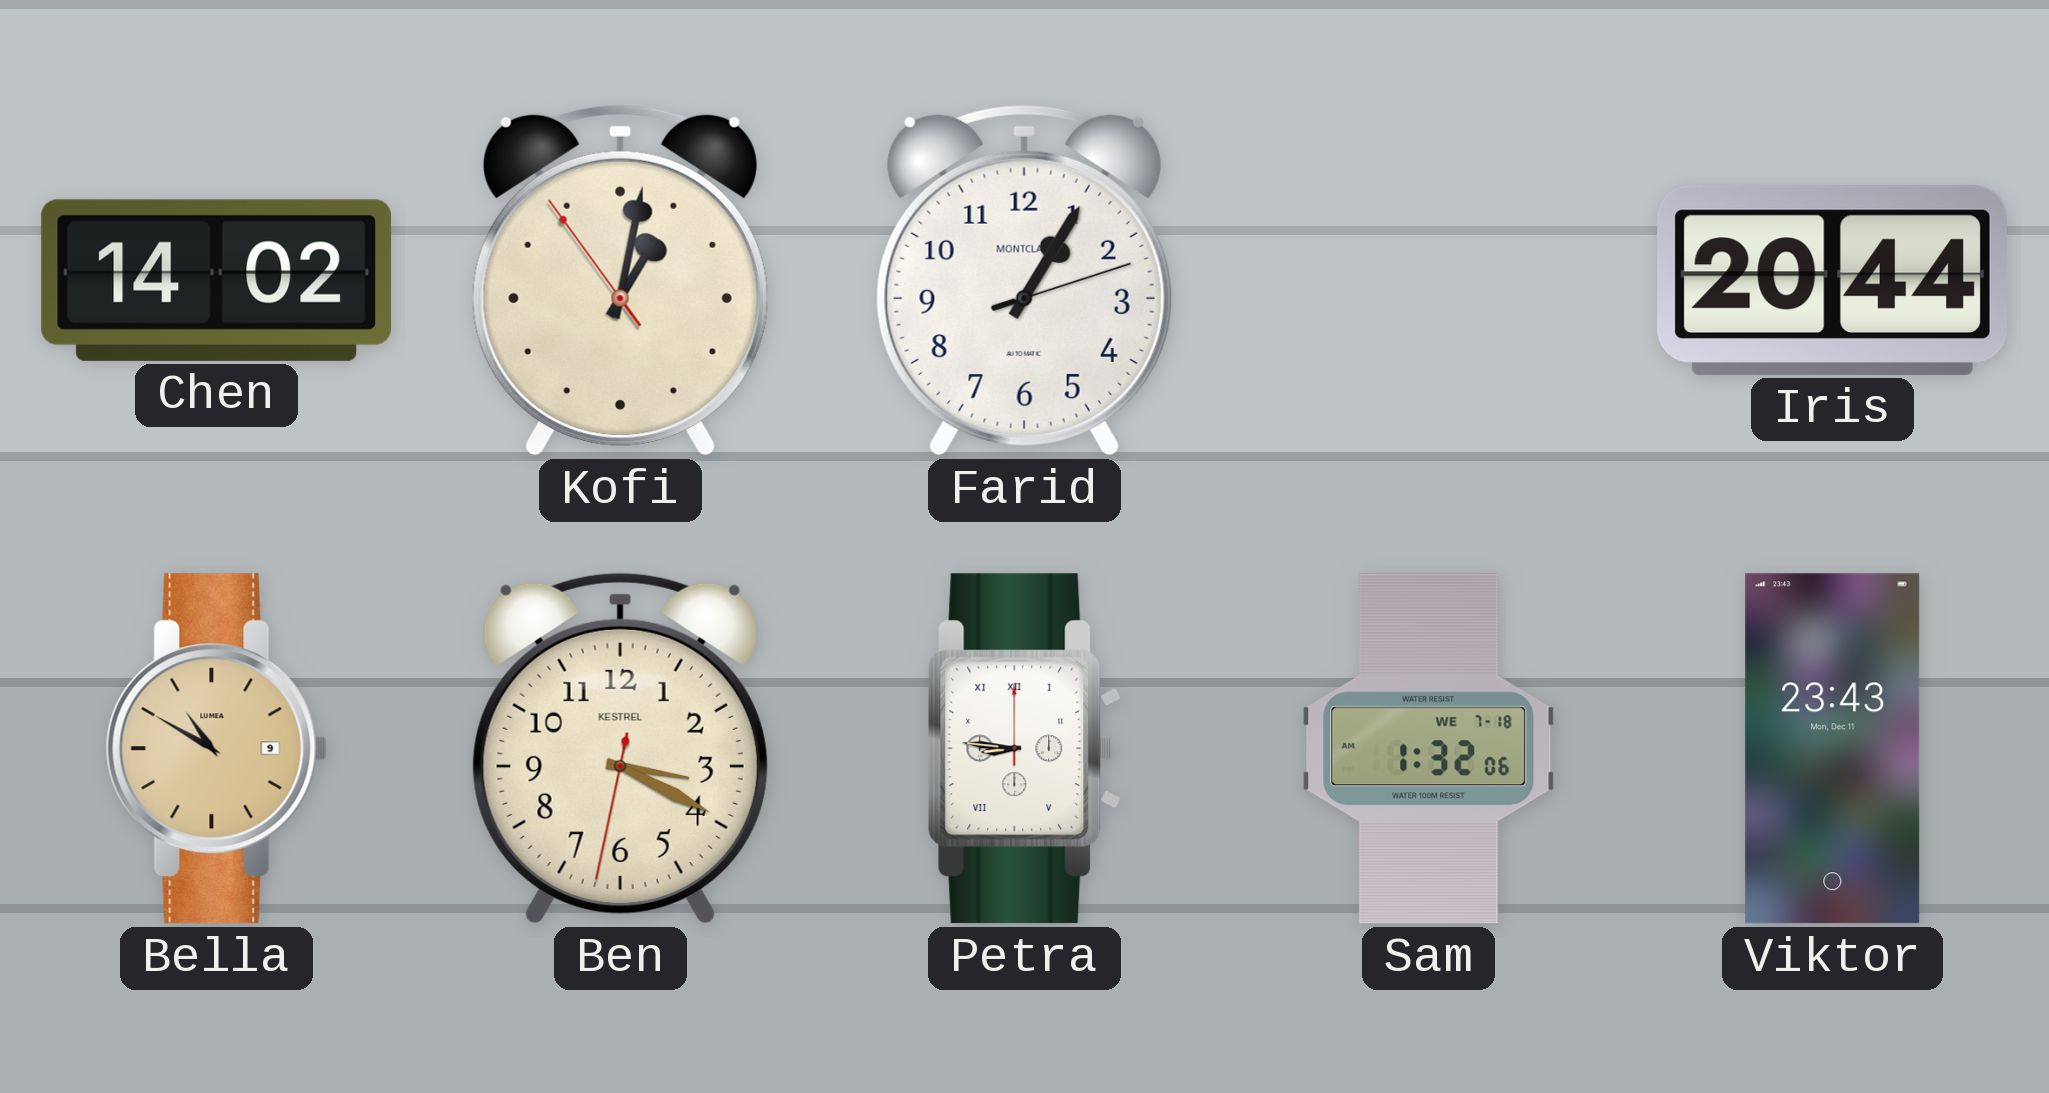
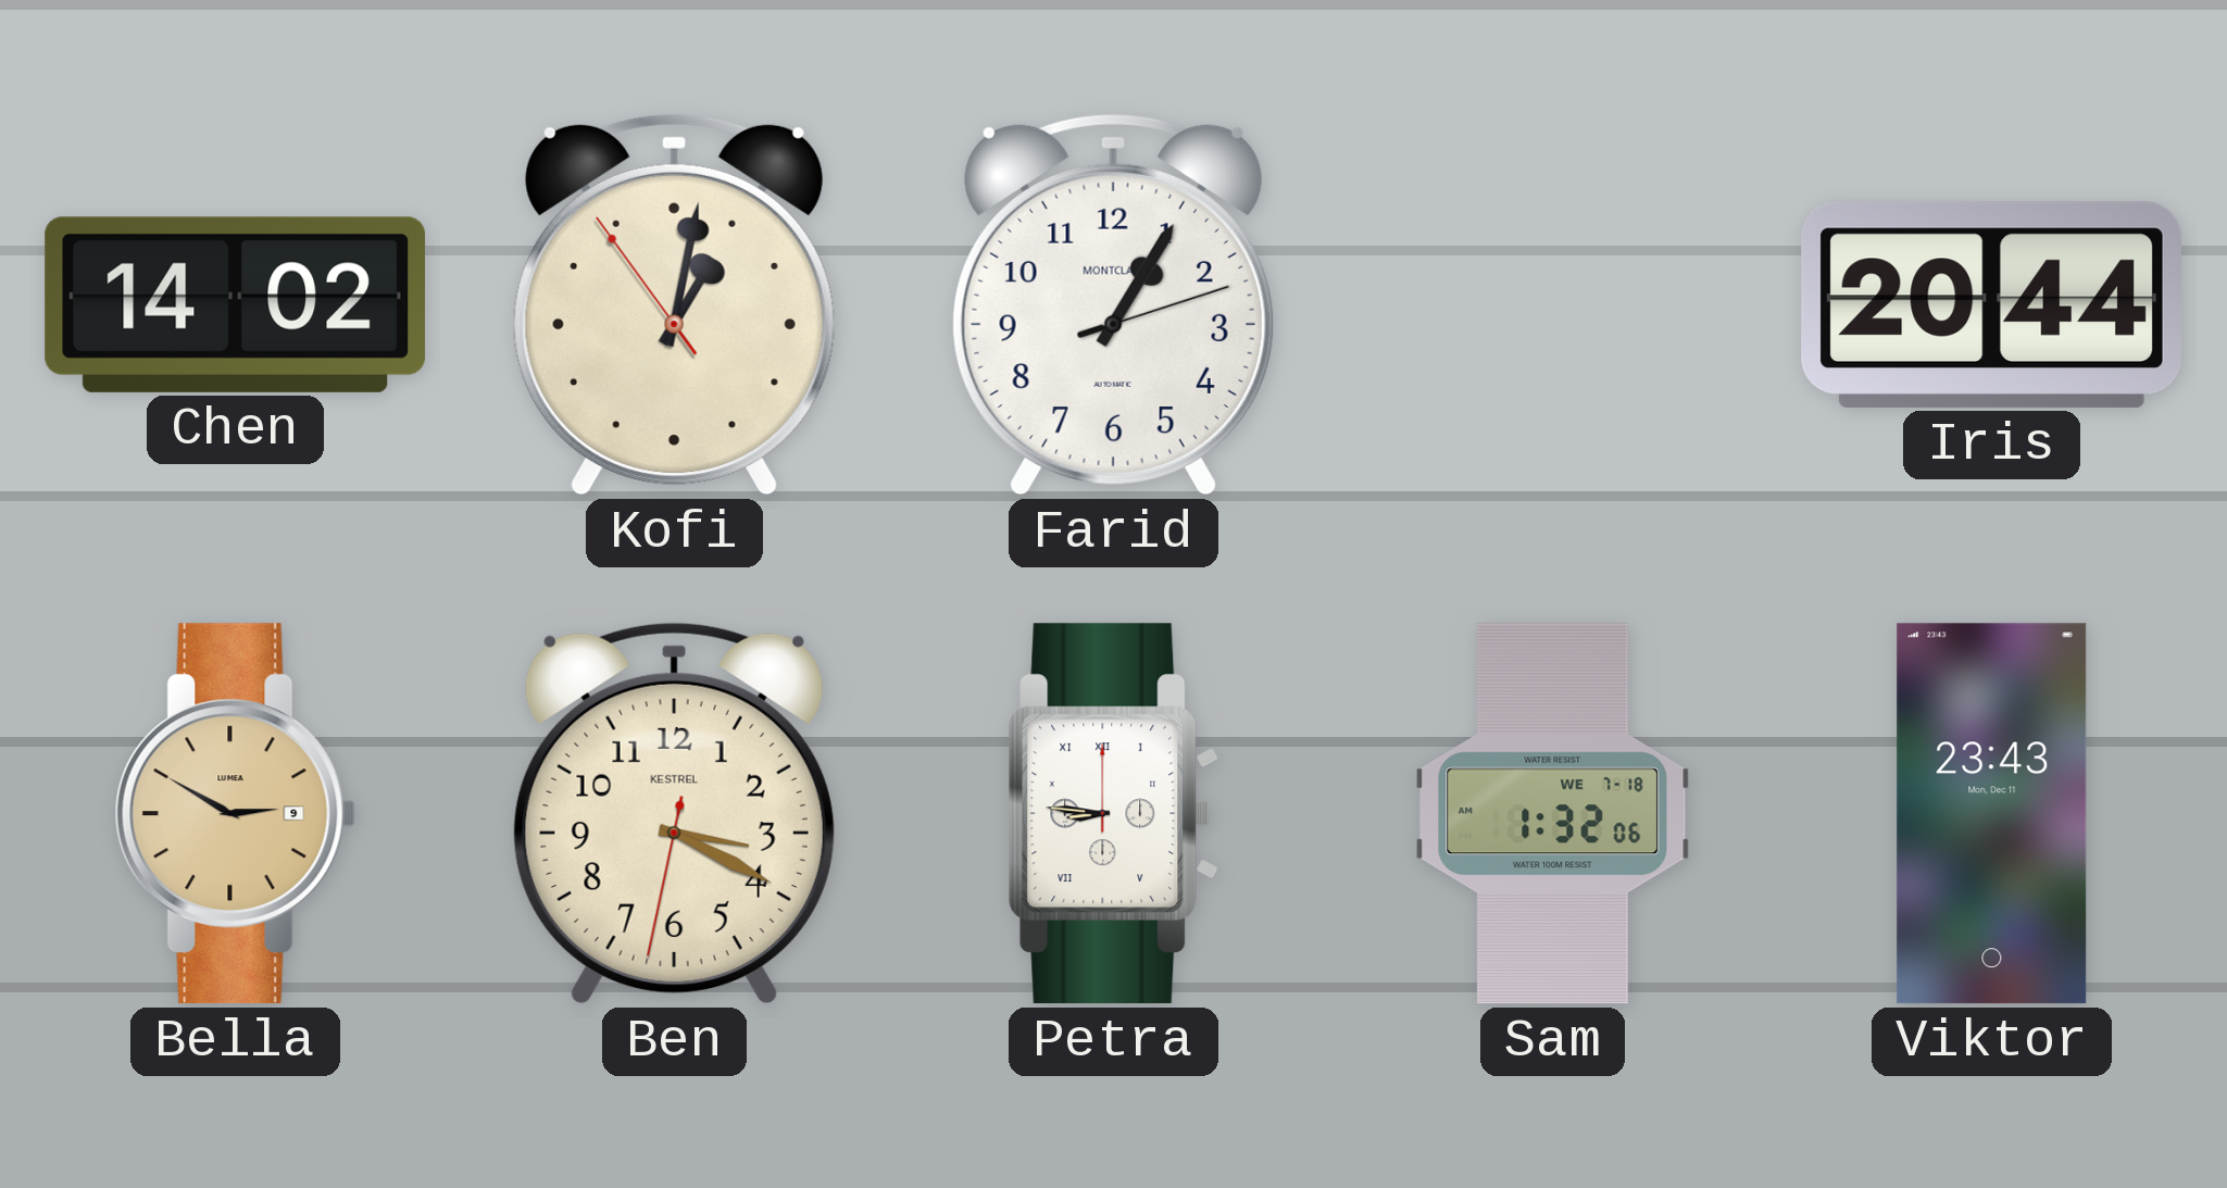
Bella: 10:50 -> 2:50
